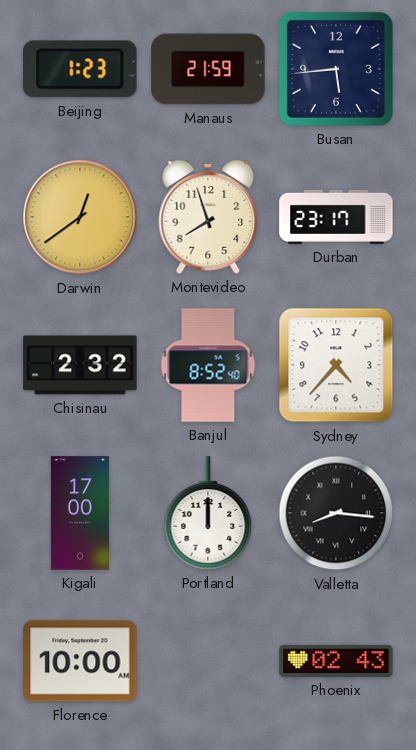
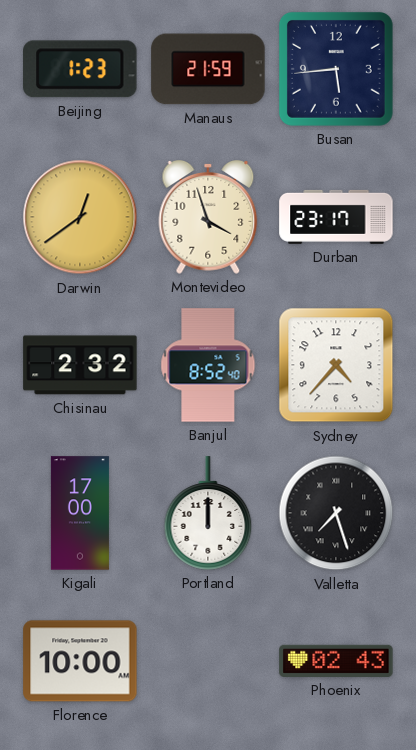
Montevideo: 7:57 -> 3:57
Valletta: 8:16 -> 7:27
